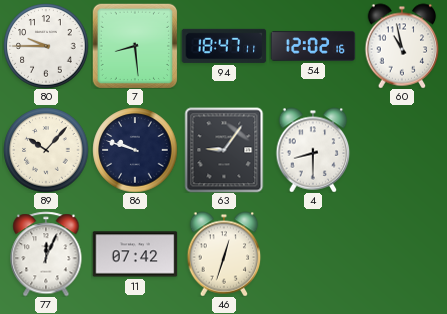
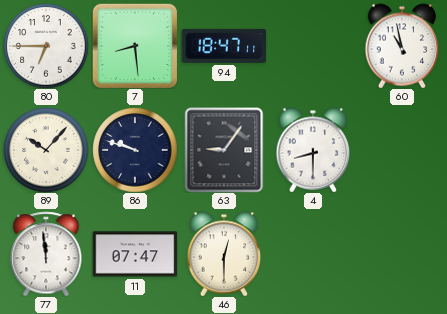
80: 9:45 -> 6:45
54: 12:02 -> none
77: 12:04 -> 11:59
11: 07:42 -> 07:47
46: 12:33 -> 12:30
